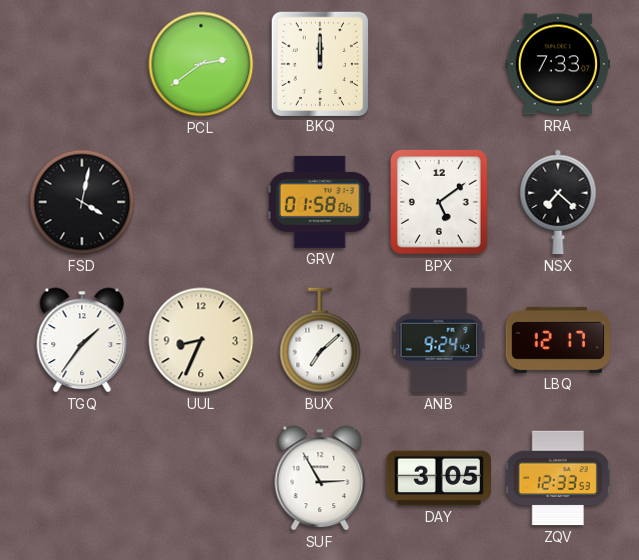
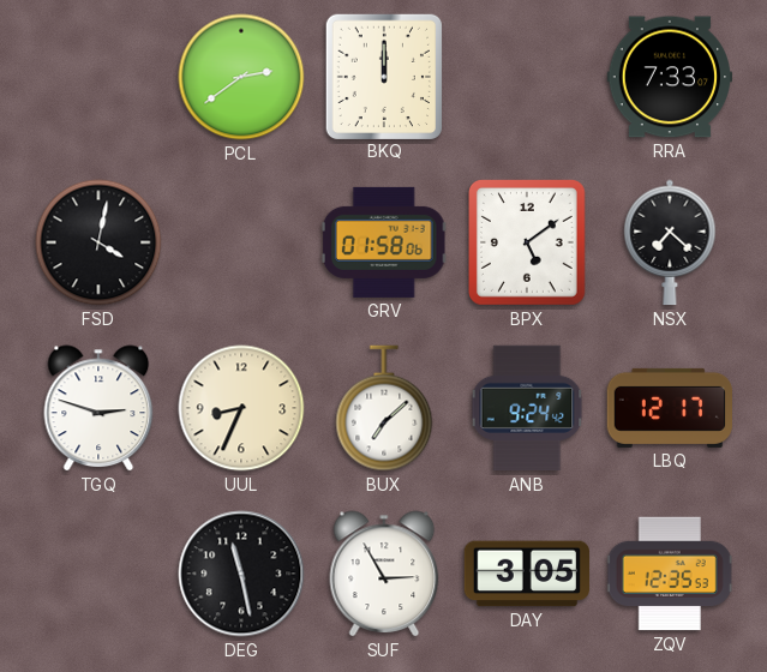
TGQ: 1:36 -> 2:48
DEG: none -> 11:28
ZQV: 12:33 -> 12:35
